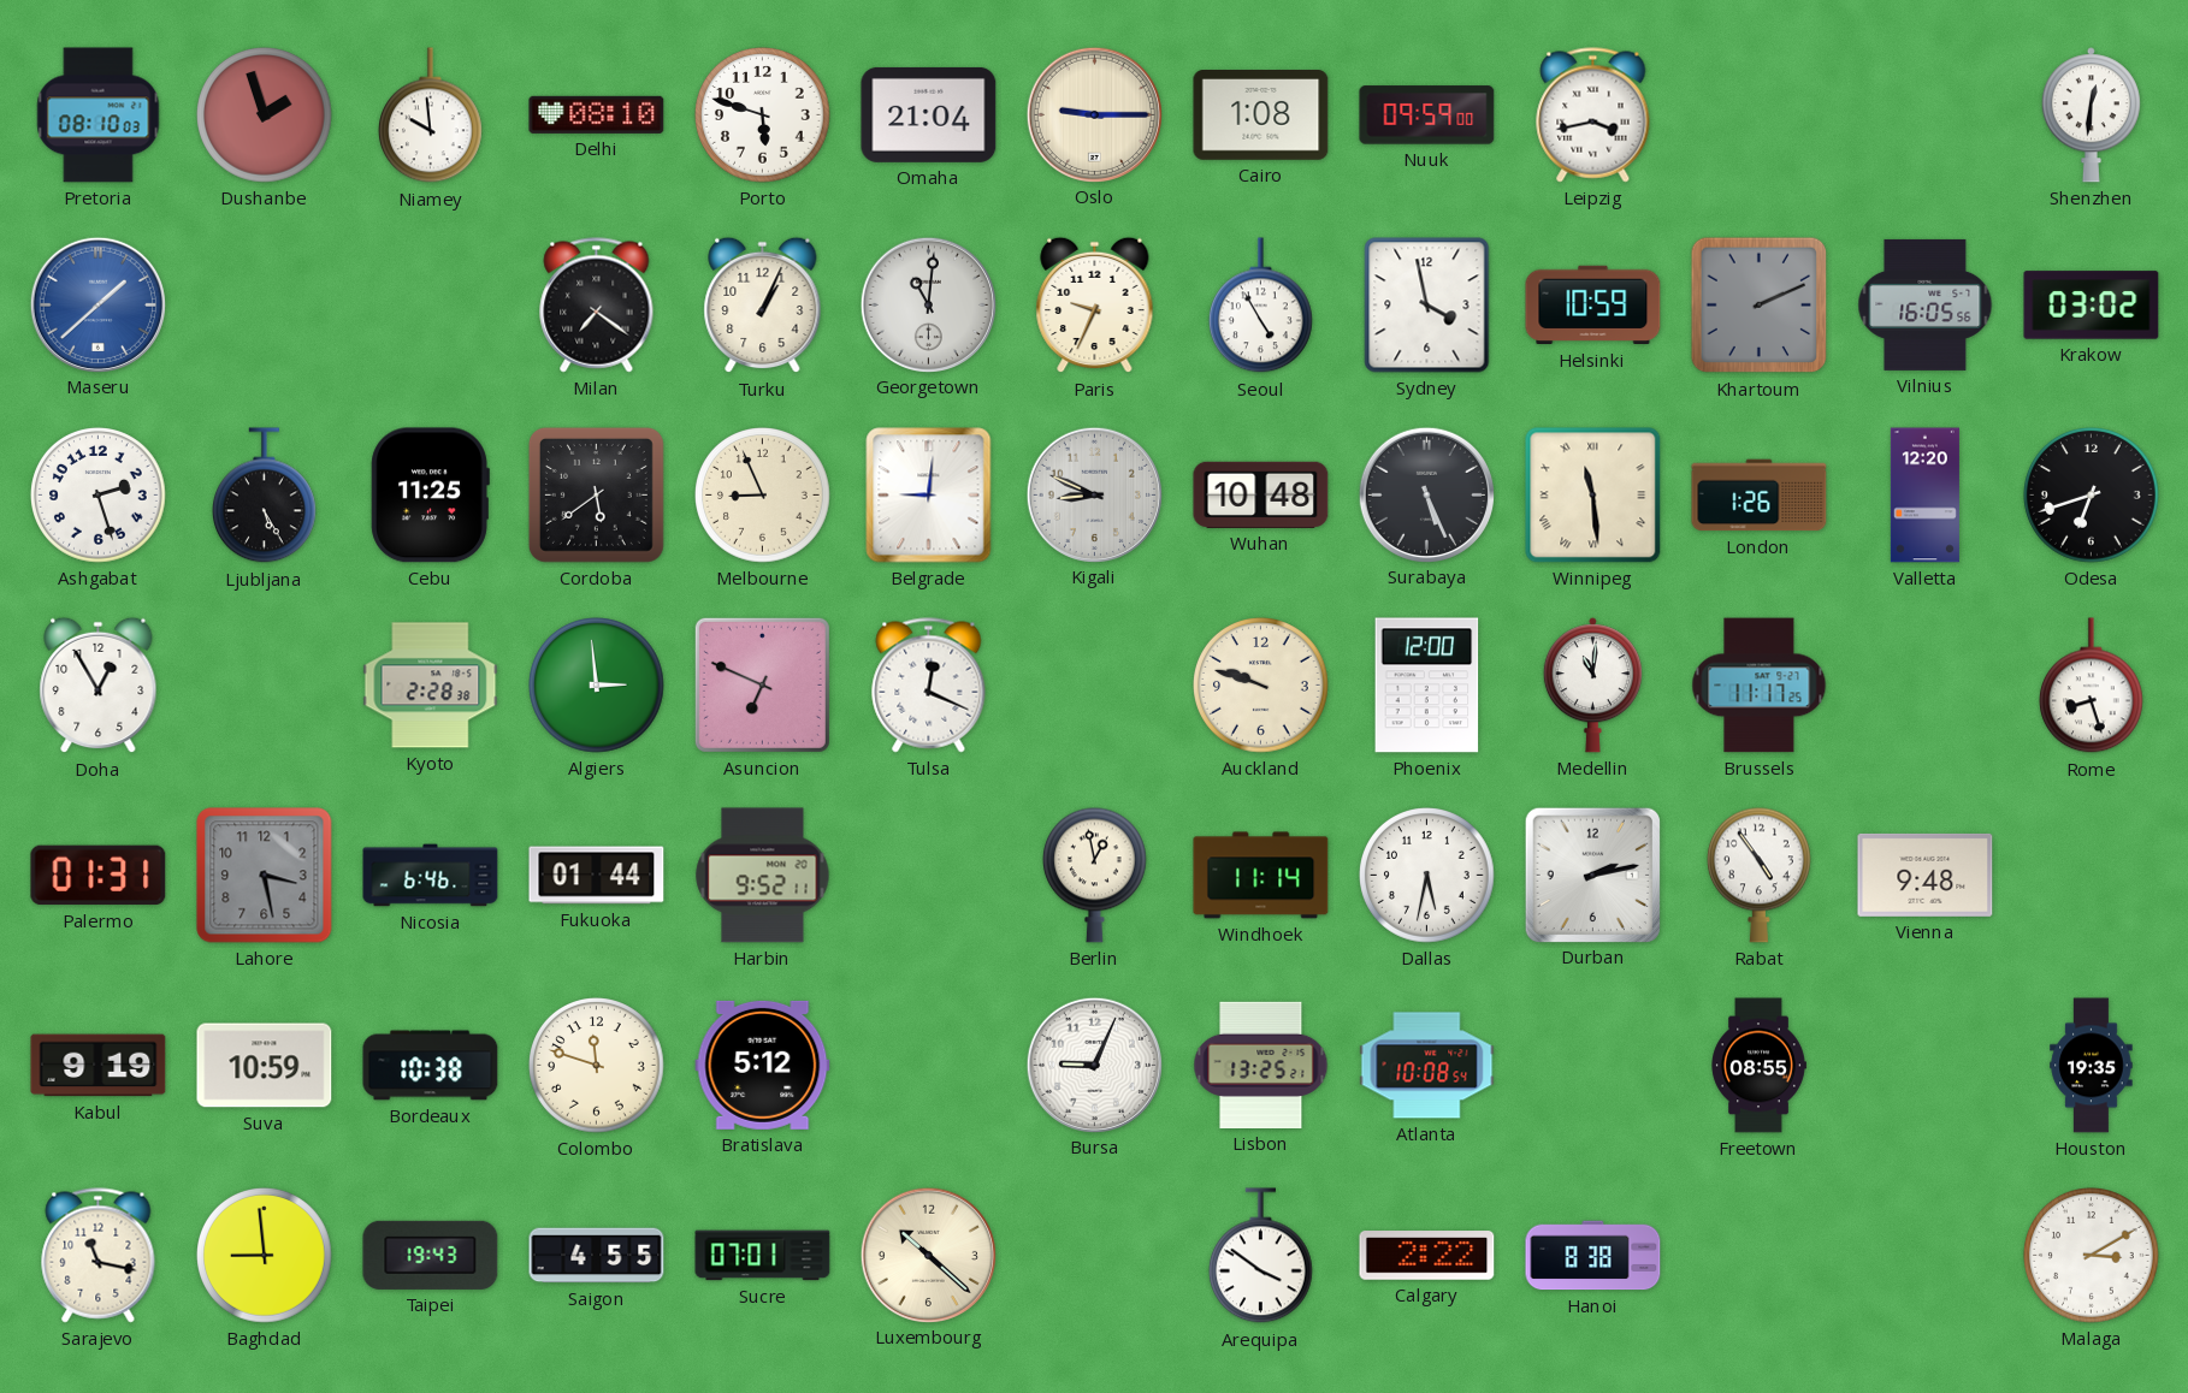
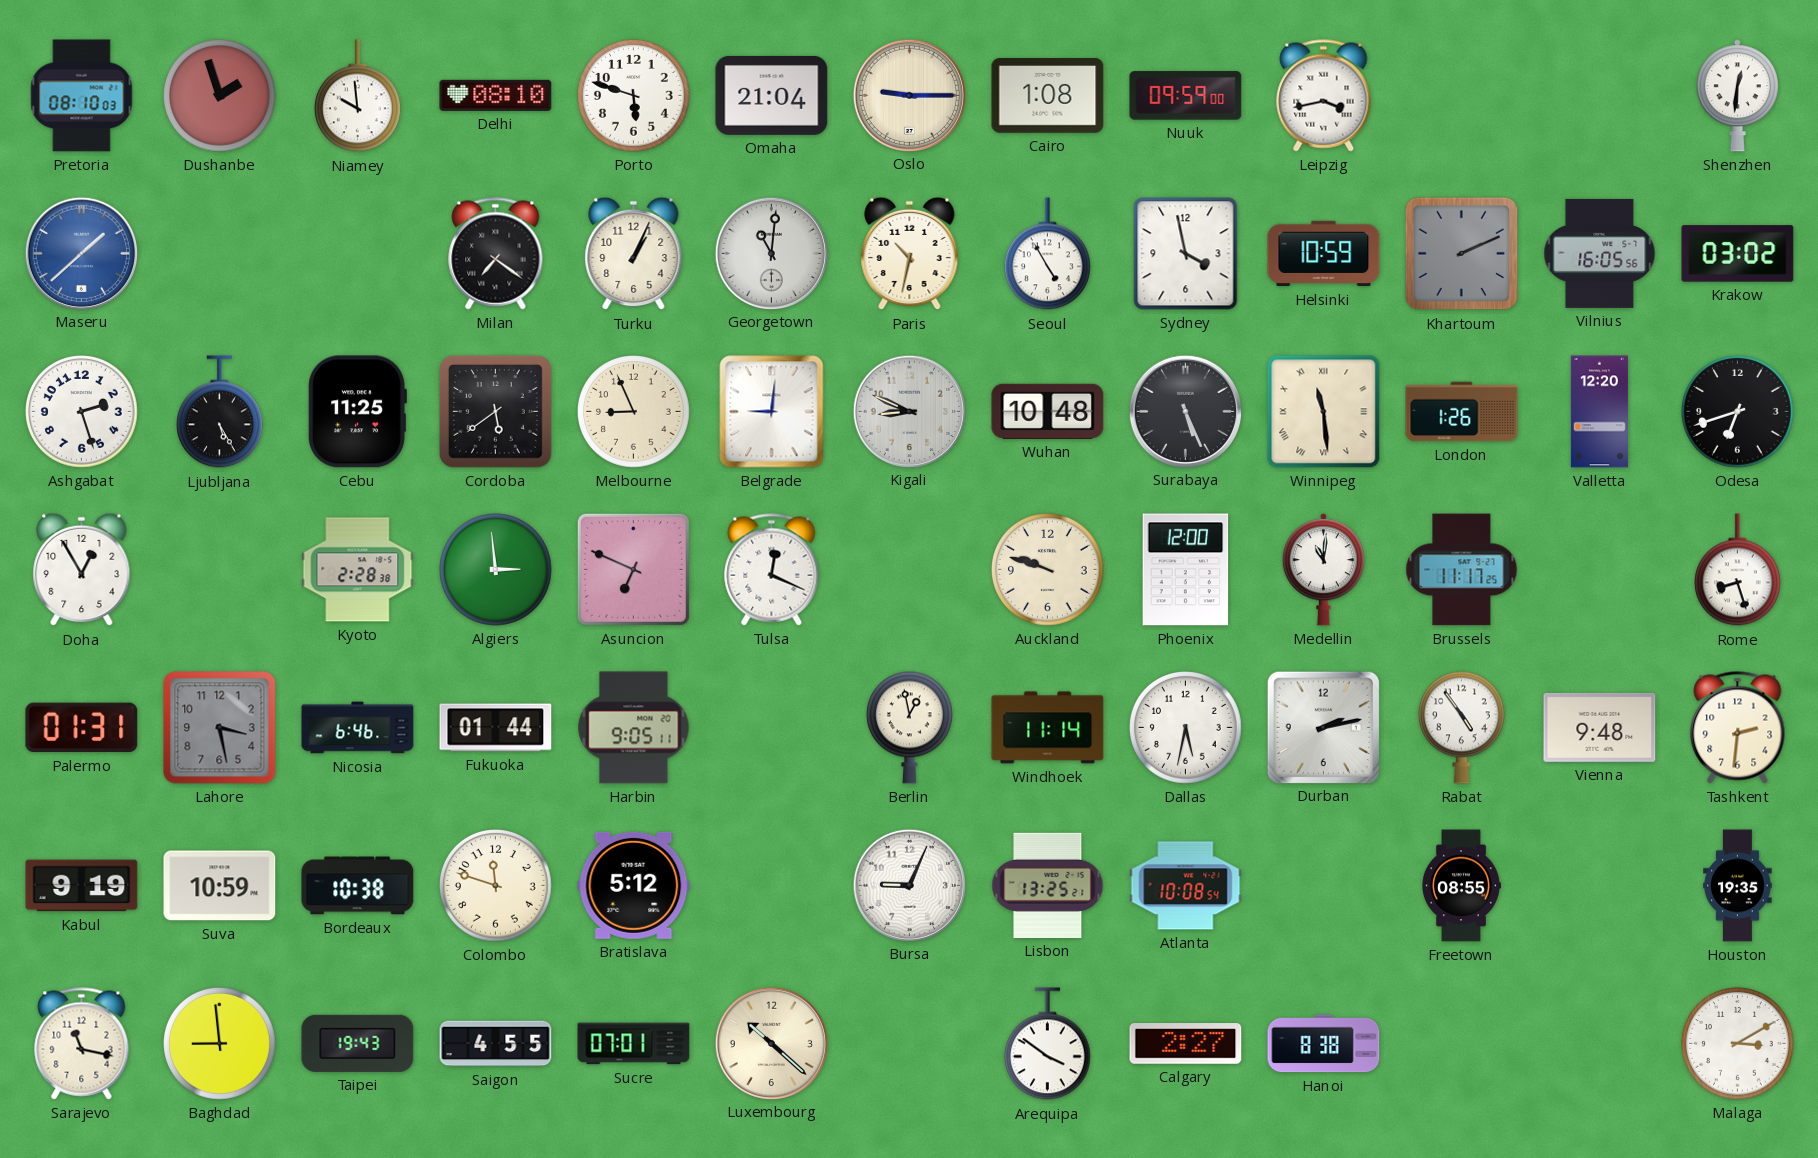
Paris: 9:34 -> 10:32
Harbin: 9:52 -> 9:05
Tashkent: none -> 2:31
Calgary: 2:22 -> 2:27
